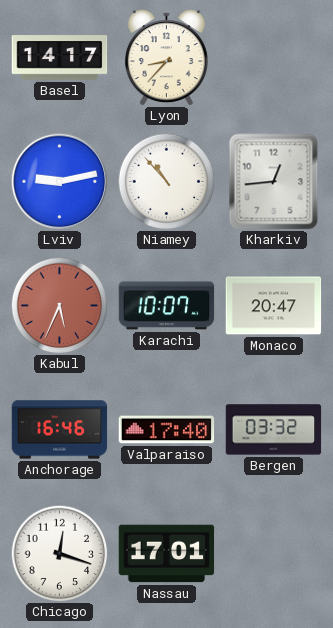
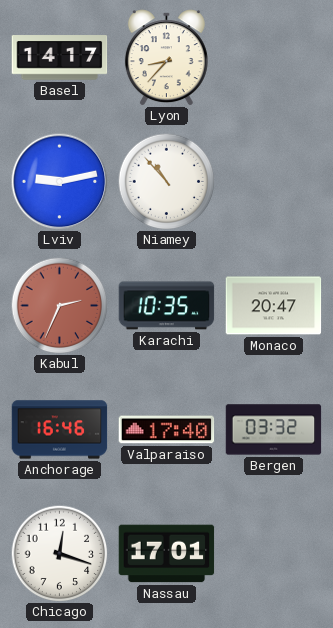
Kharkiv: 12:44 -> none
Kabul: 5:34 -> 2:34
Karachi: 10:07 -> 10:35
